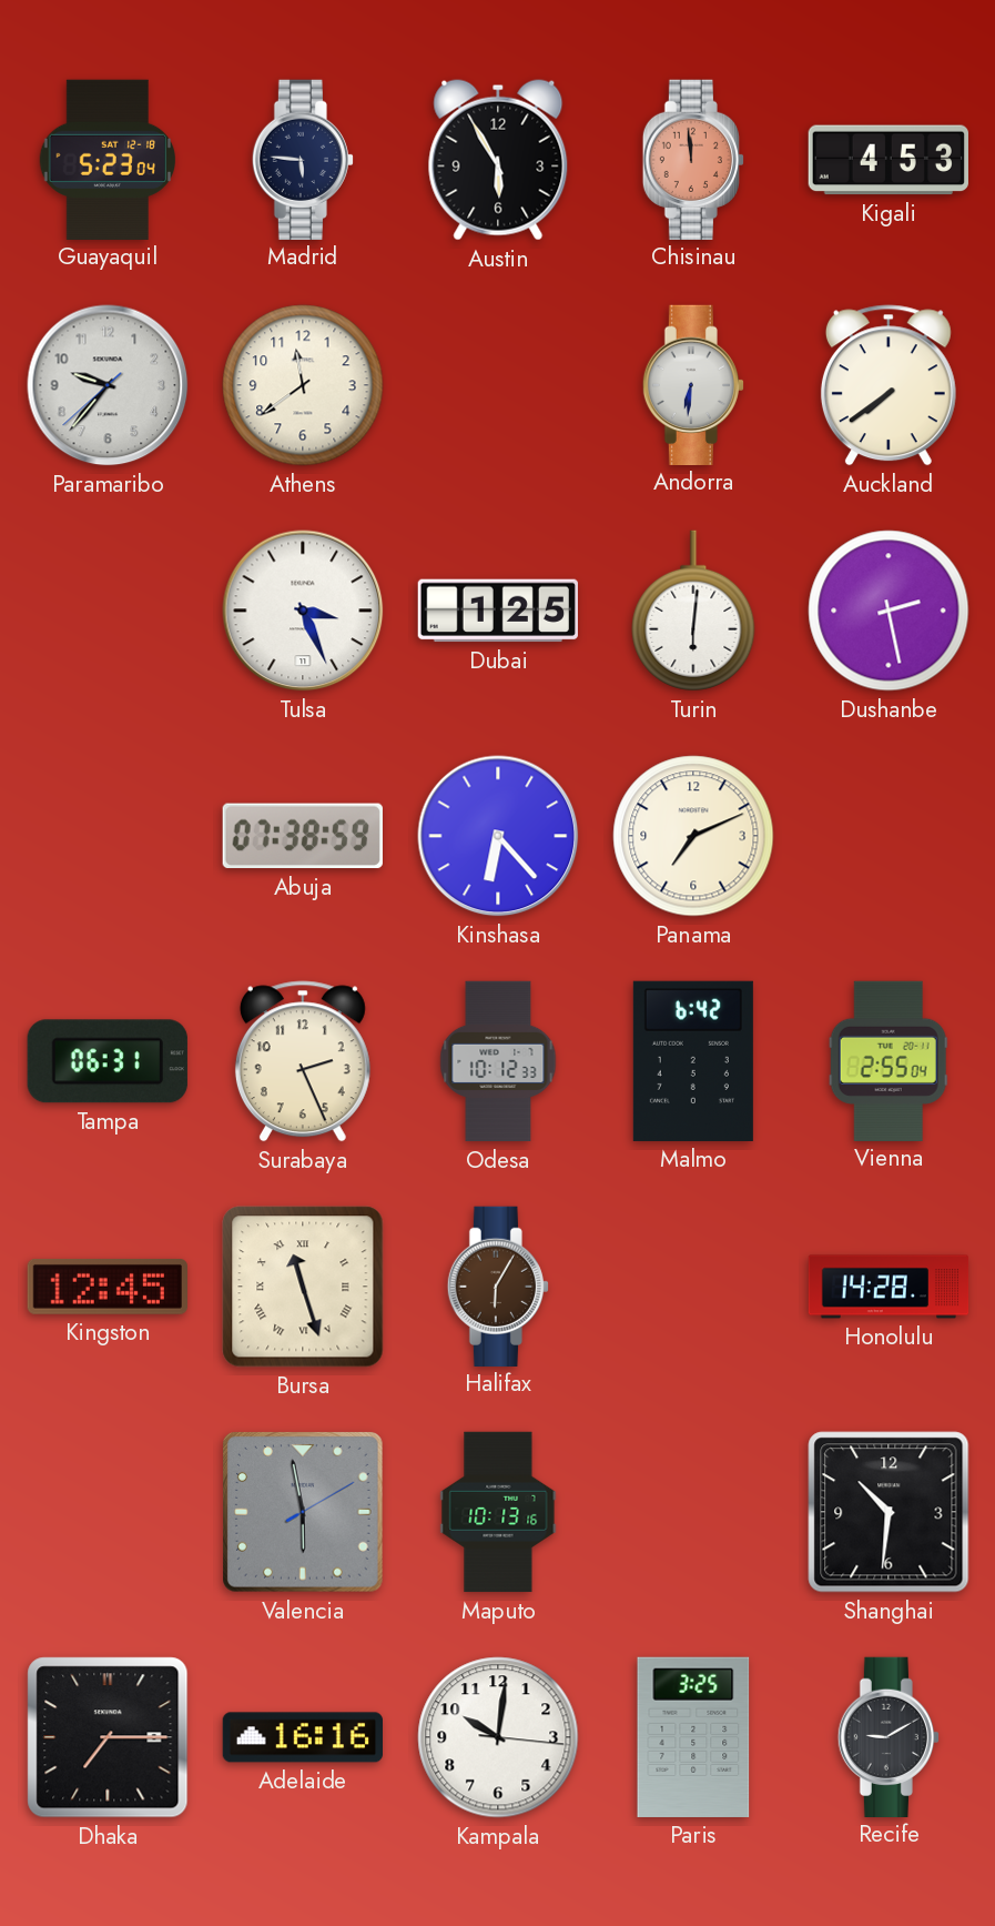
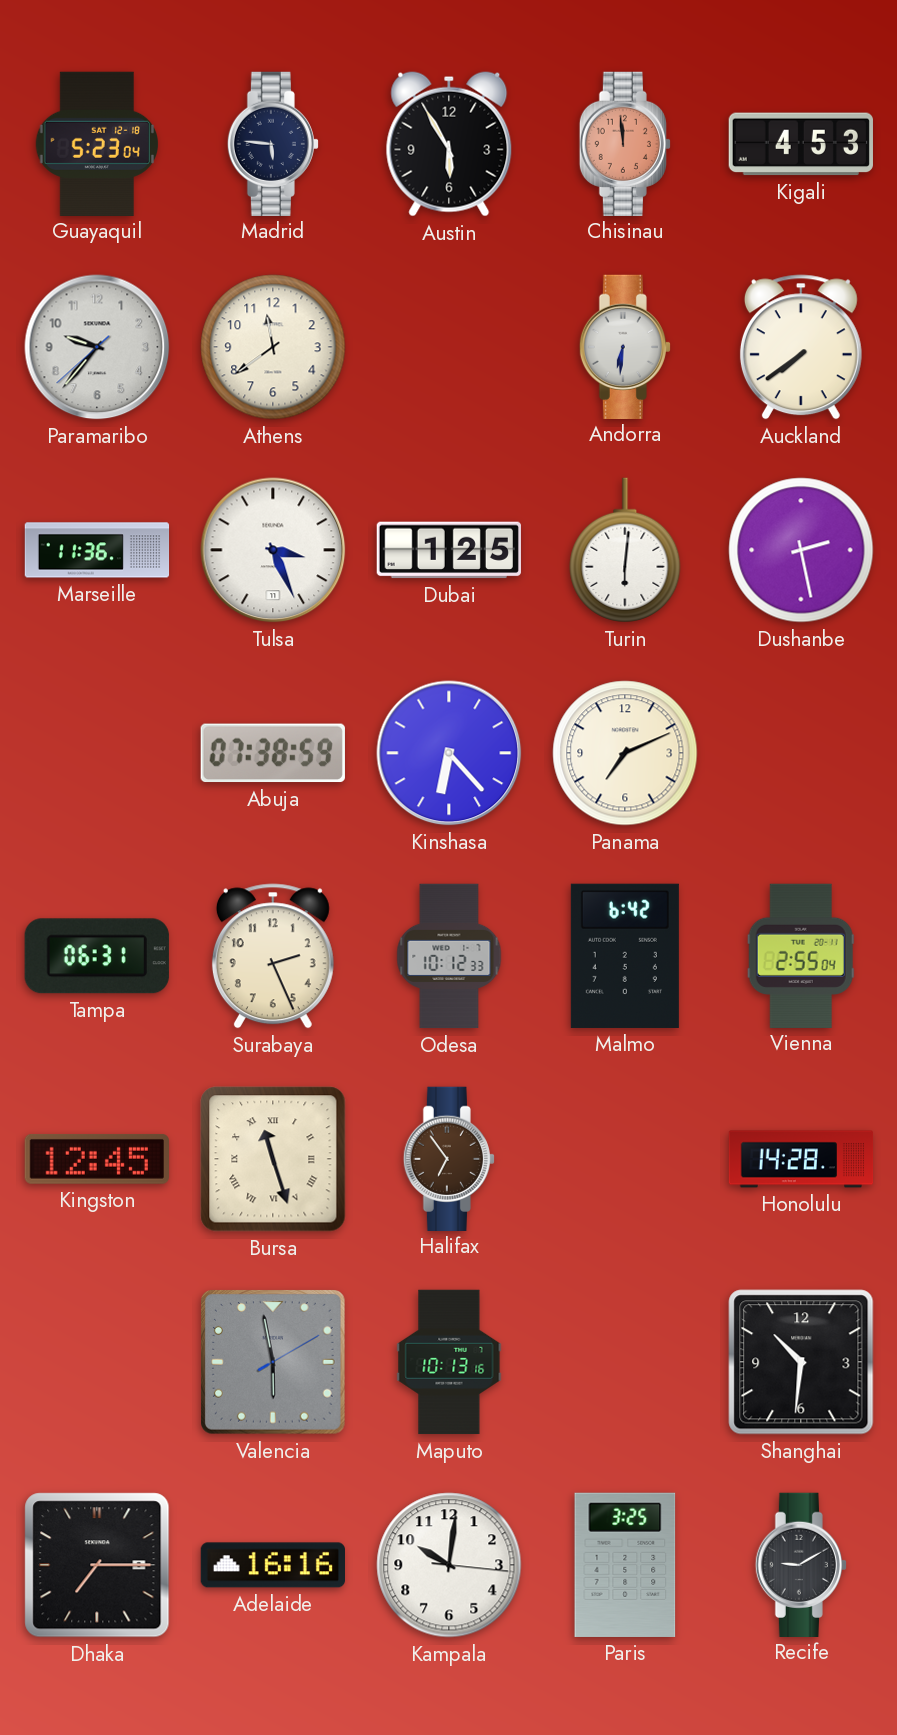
Marseille: none -> 11:36
Halifax: 6:05 -> 6:54
